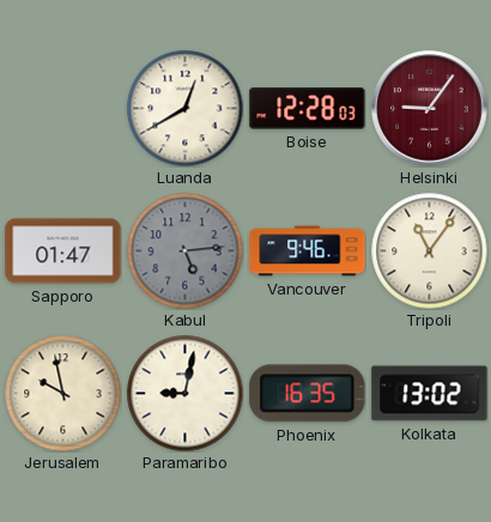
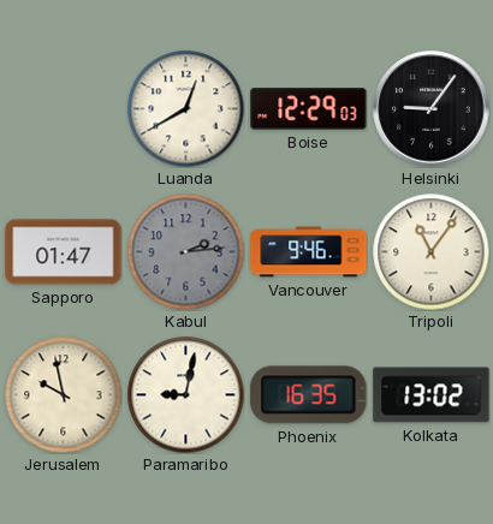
Boise: 12:28 -> 12:29
Helsinki dial: burgundy -> black
Kabul: 5:14 -> 2:14
